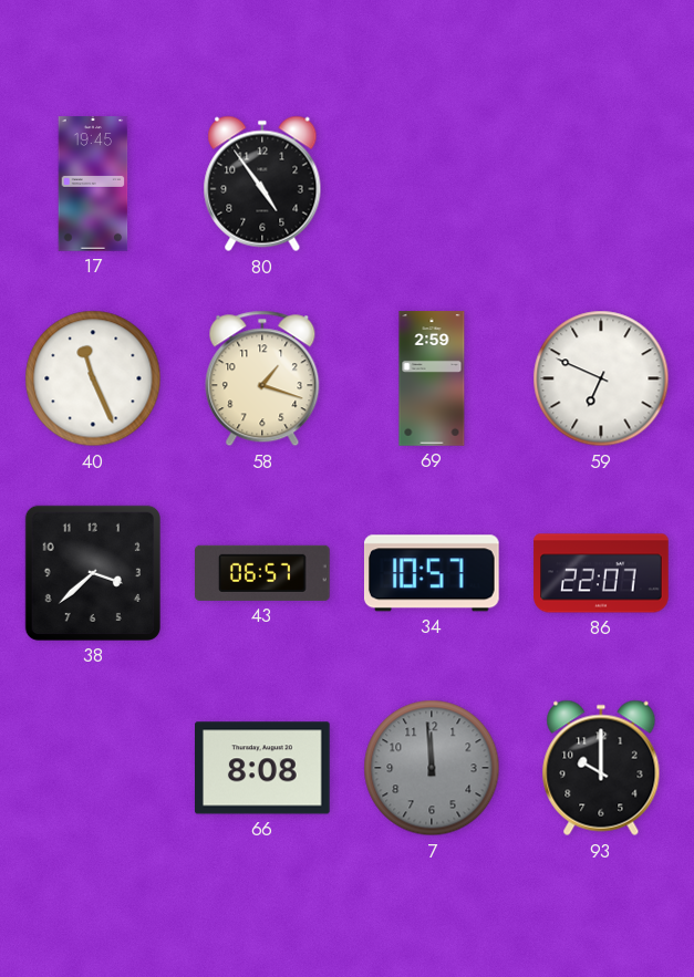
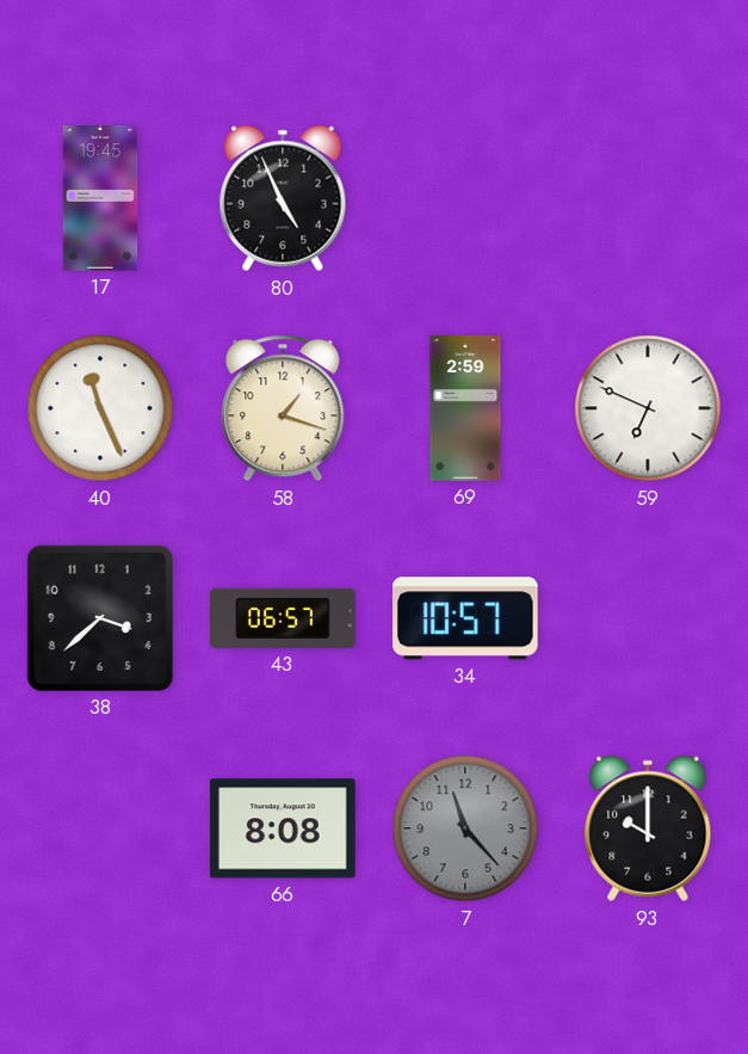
80: 4:54 -> 4:56
86: 22:07 -> none
7: 11:59 -> 11:23
